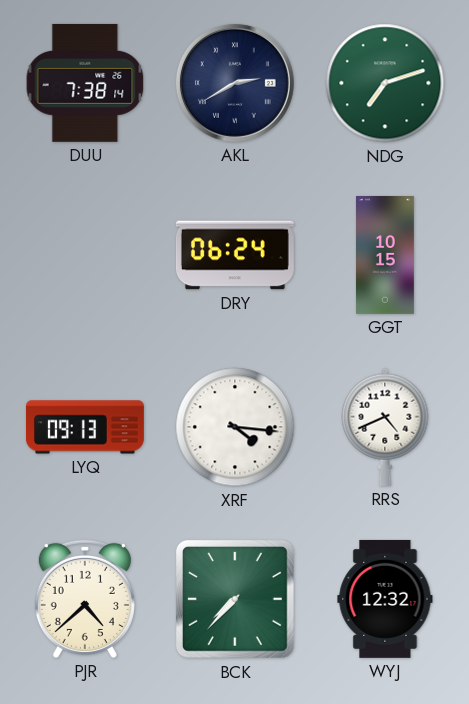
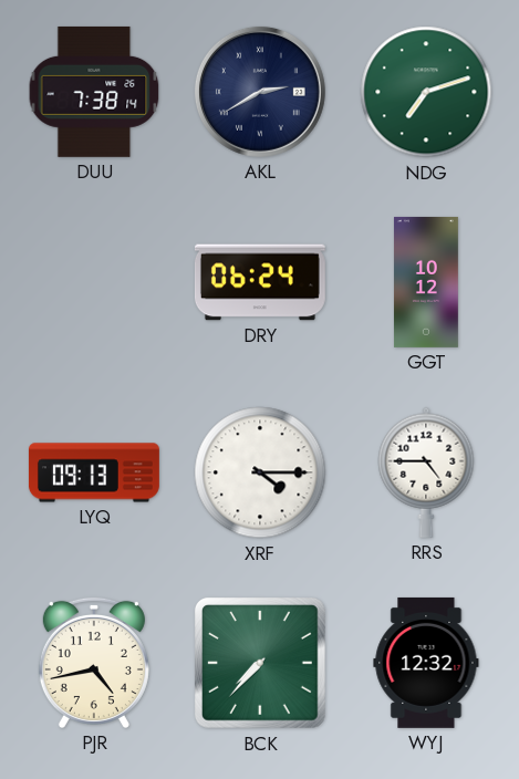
GGT: 10:15 -> 10:12
XRF: 4:16 -> 4:15
RRS: 4:41 -> 4:45
PJR: 4:38 -> 4:43
